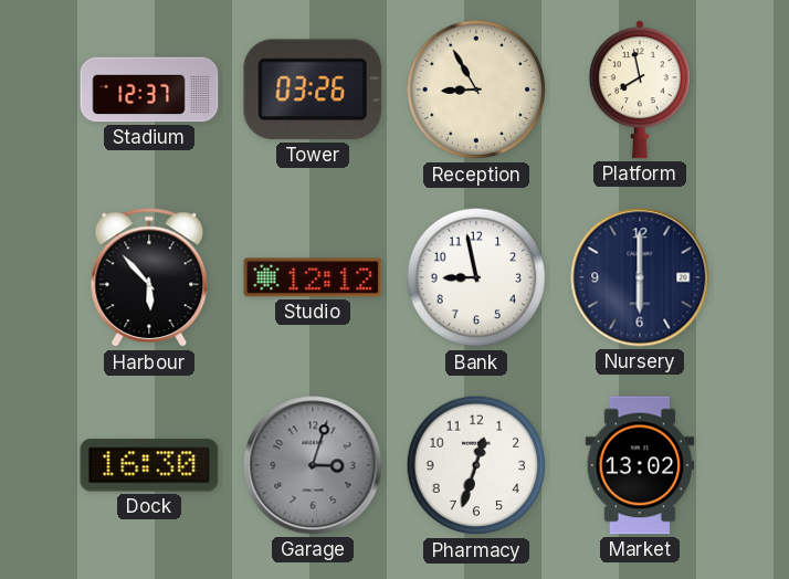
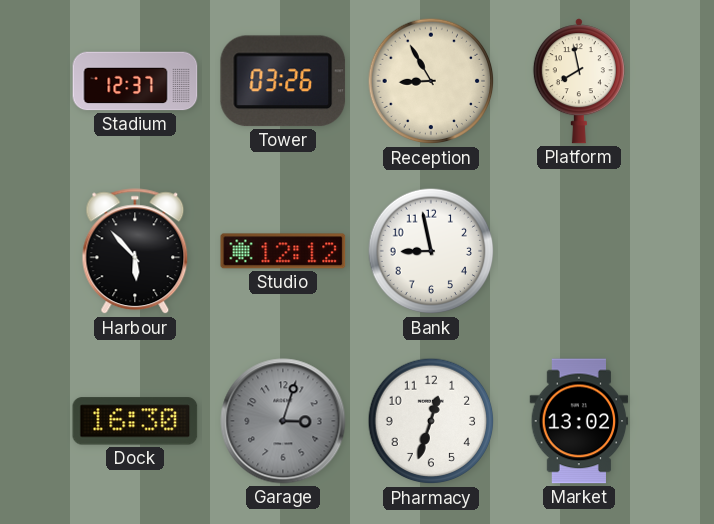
Nursery: 6:00 -> none
